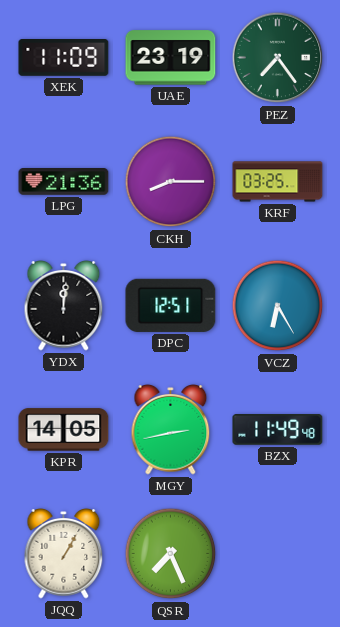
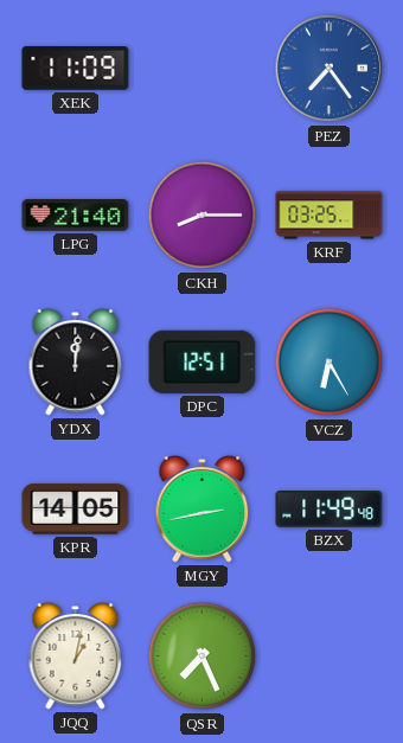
UAE: 23:19 -> none
PEZ dial: green -> blue
LPG: 21:36 -> 21:40
JQQ: 1:05 -> 1:02
